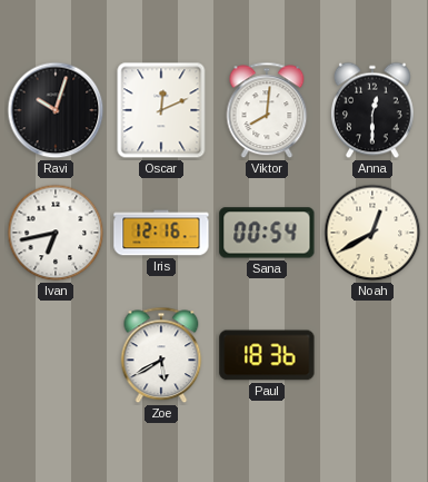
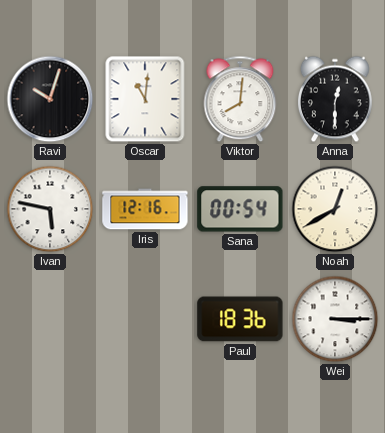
Oscar: 12:11 -> 11:01
Ivan: 6:43 -> 5:47
Zoe: 5:40 -> none
Wei: none -> 3:15
